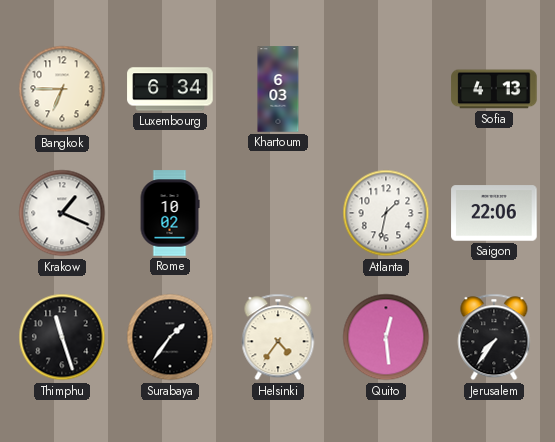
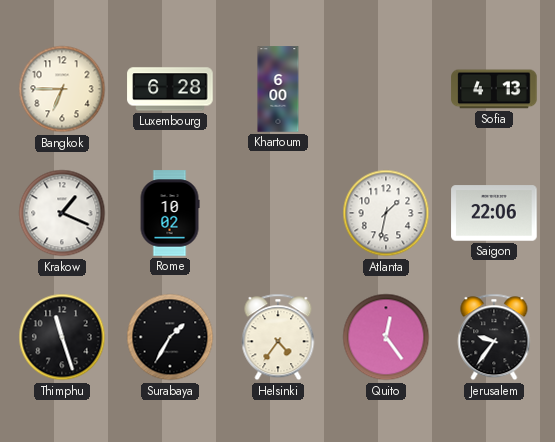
Luxembourg: 6:34 -> 6:28
Khartoum: 6:03 -> 6:00
Surabaya: 1:36 -> 1:35
Quito: 12:29 -> 12:24
Jerusalem: 7:36 -> 9:36
